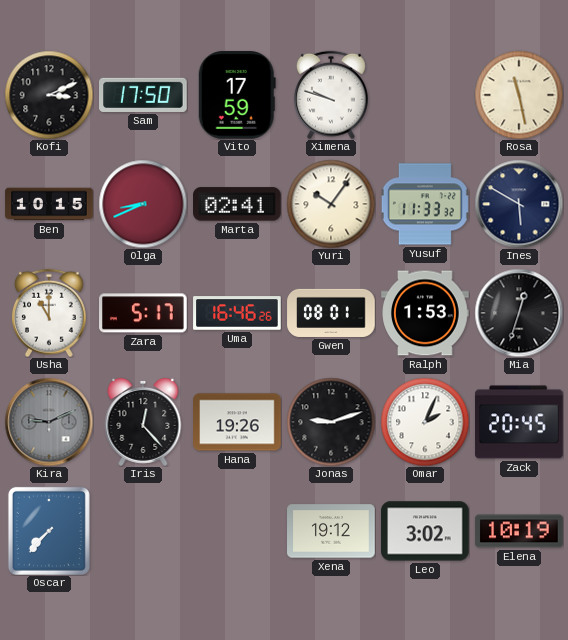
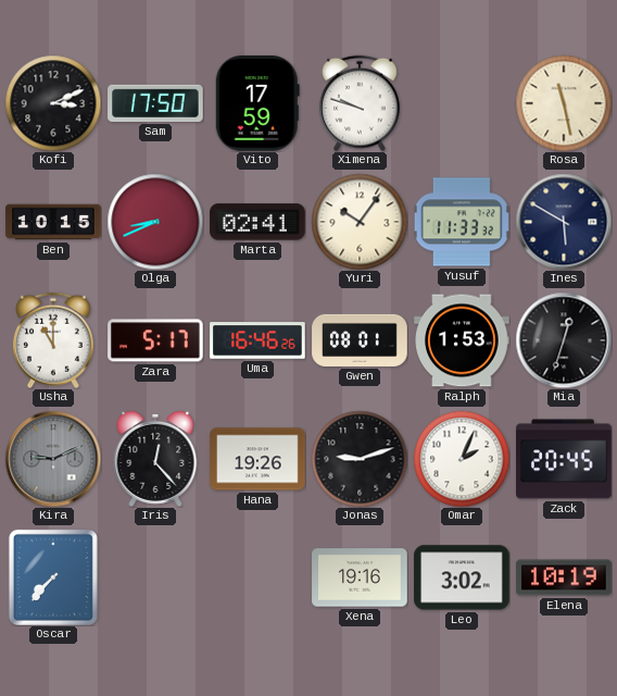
Xena: 19:12 -> 19:16
